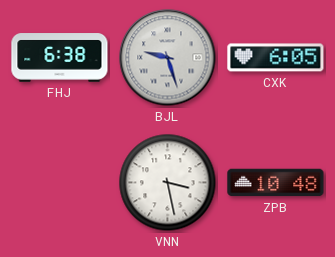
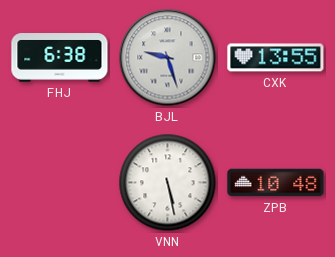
CXK: 6:05 -> 13:55
VNN: 3:28 -> 5:28
